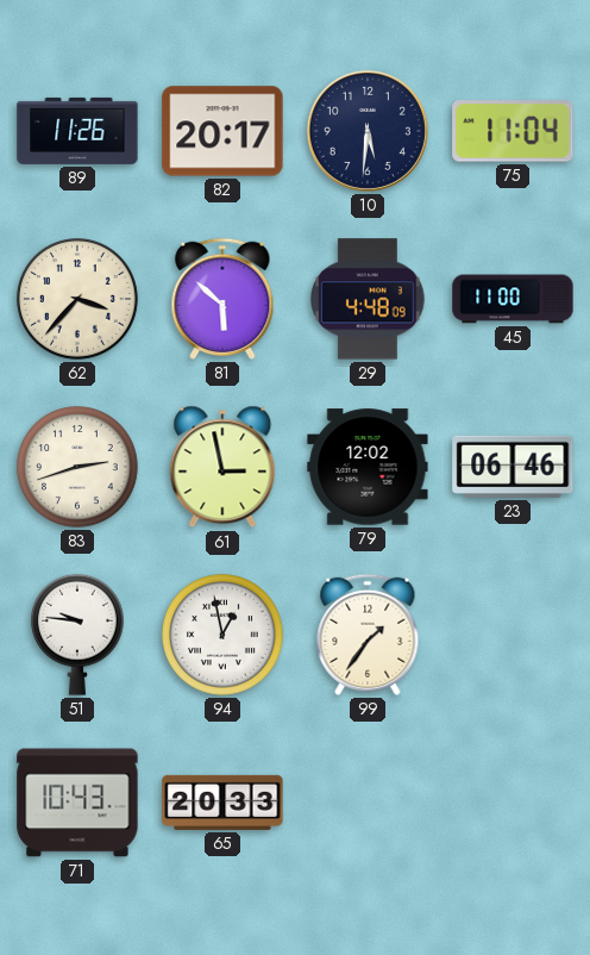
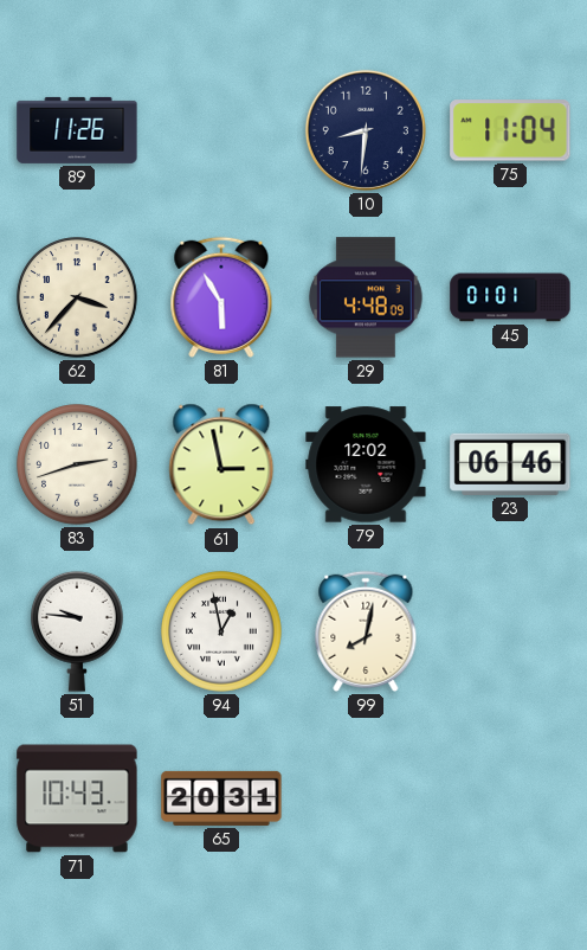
82: 20:17 -> none
10: 5:31 -> 8:31
81: 5:52 -> 5:55
45: 11:00 -> 01:01
99: 1:36 -> 8:02
65: 20:33 -> 20:31
